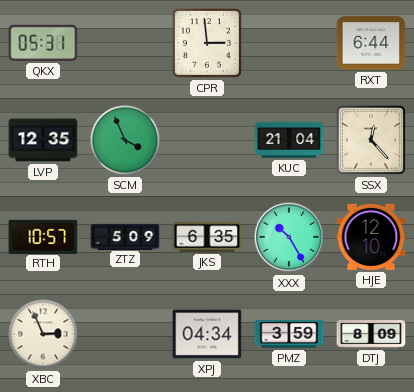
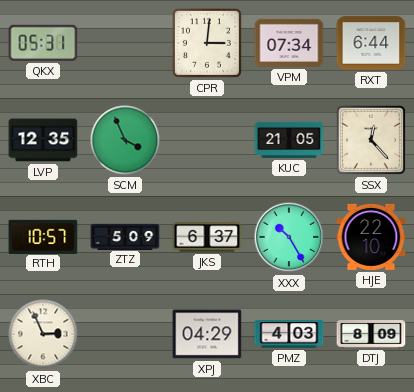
CPR: 2:59 -> 3:01
VPM: none -> 07:34
KUC: 21:04 -> 21:05
JKS: 6:35 -> 6:37
HJE: 12:10 -> 22:10
XPJ: 04:34 -> 04:29
PMZ: 3:59 -> 4:03
